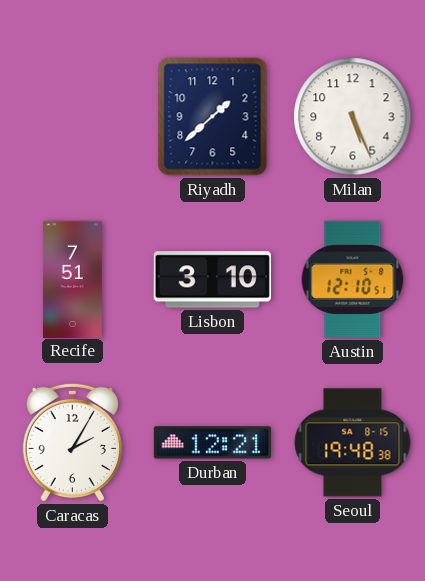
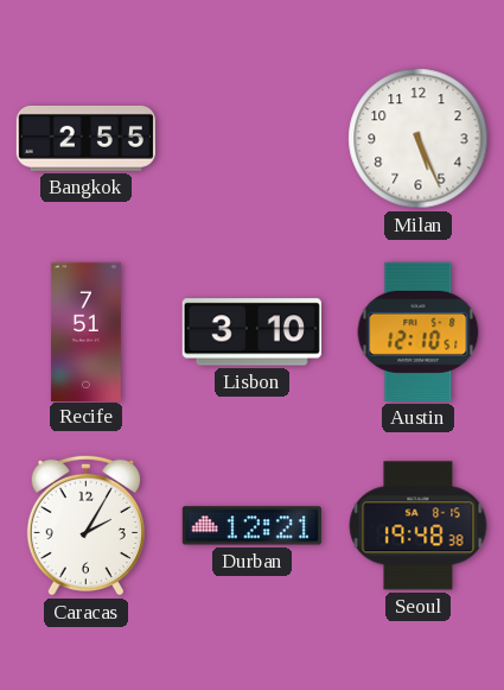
Bangkok: none -> 2:55
Riyadh: 1:38 -> none
